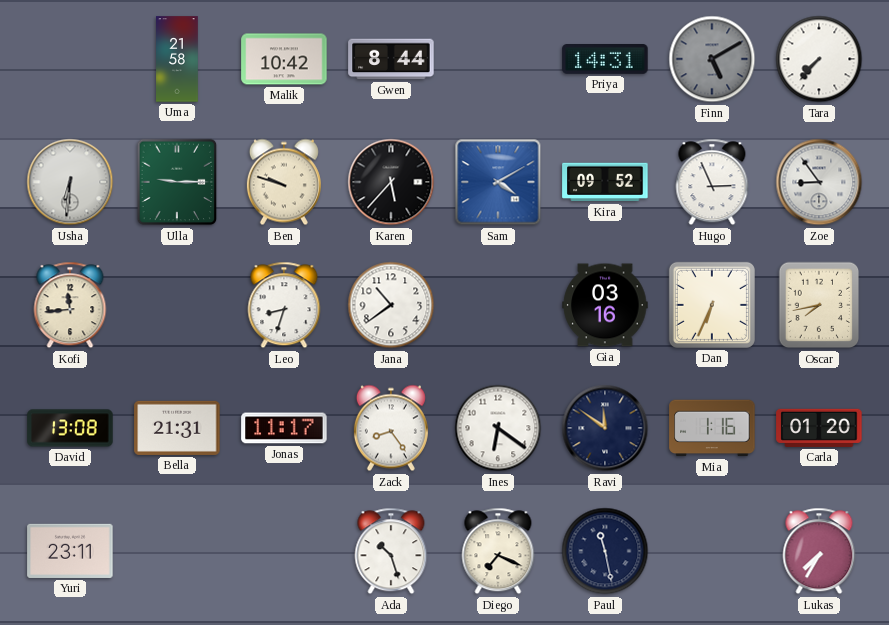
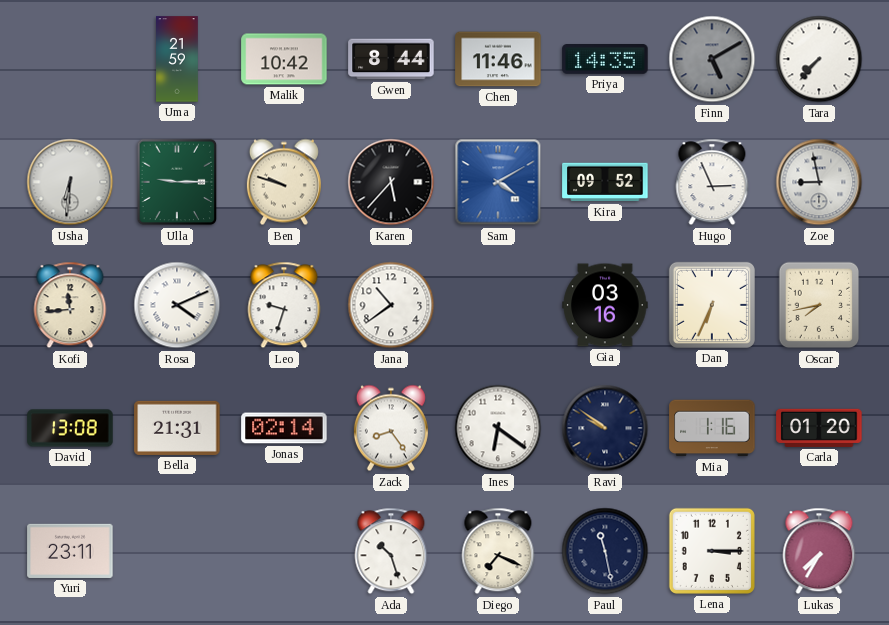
Uma: 21:58 -> 21:59
Chen: none -> 11:46
Priya: 14:31 -> 14:35
Zoe: 8:54 -> 8:58
Rosa: none -> 4:11
Leo: 8:33 -> 9:33
Jonas: 11:17 -> 02:14
Ravi: 11:51 -> 9:51
Lena: none -> 3:15
